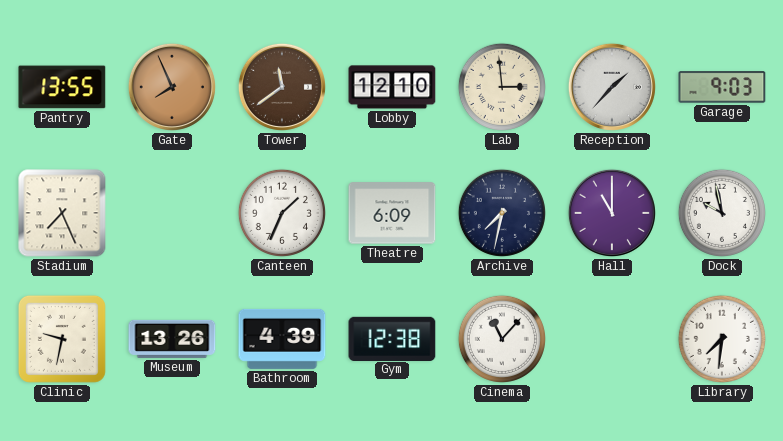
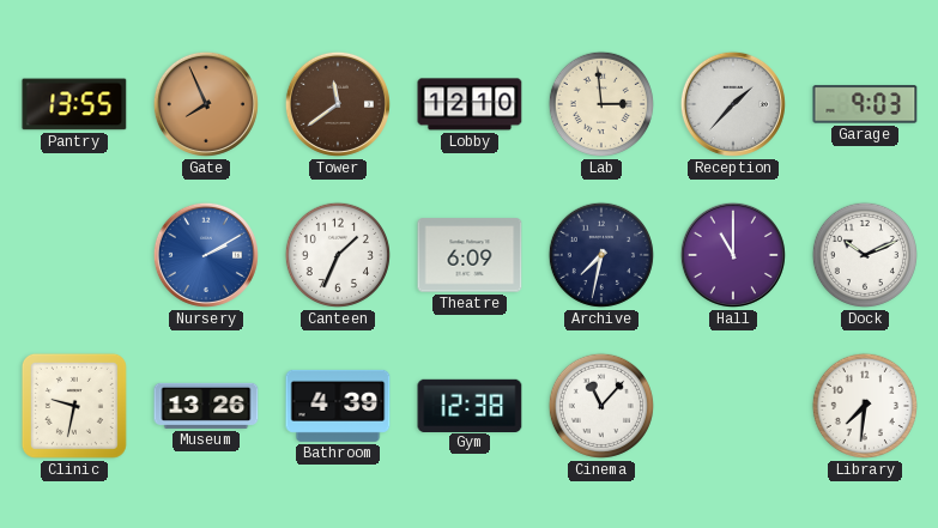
Stadium: 7:26 -> none
Nursery: none -> 2:10
Dock: 9:58 -> 10:11
